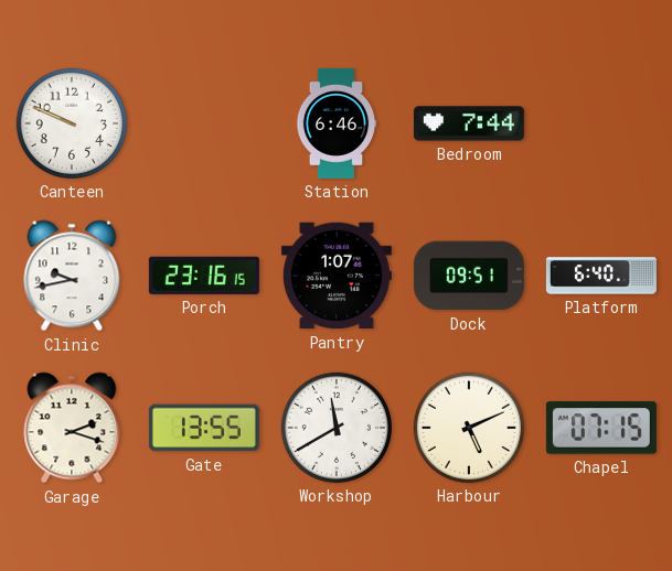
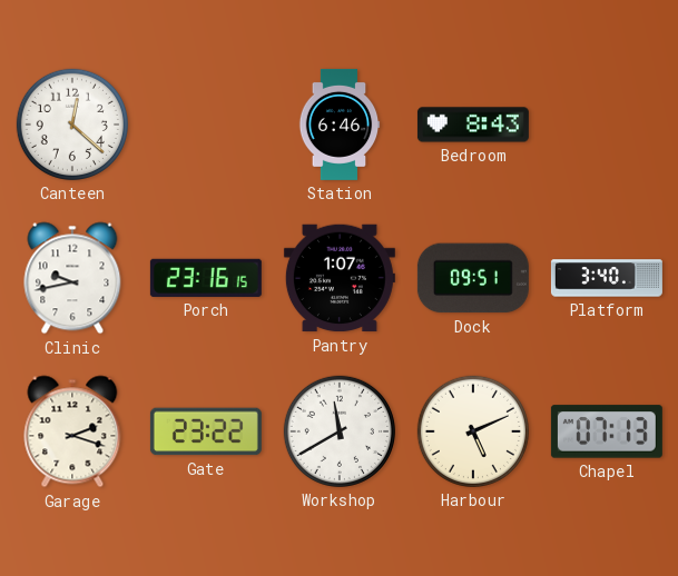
Canteen: 9:49 -> 12:22
Bedroom: 7:44 -> 8:43
Platform: 6:40 -> 3:40
Gate: 13:55 -> 23:22
Chapel: 07:15 -> 07:13
